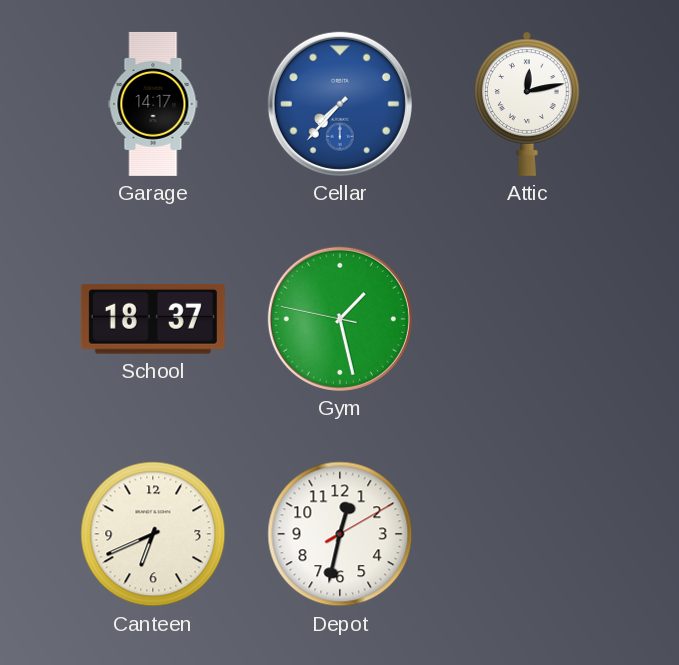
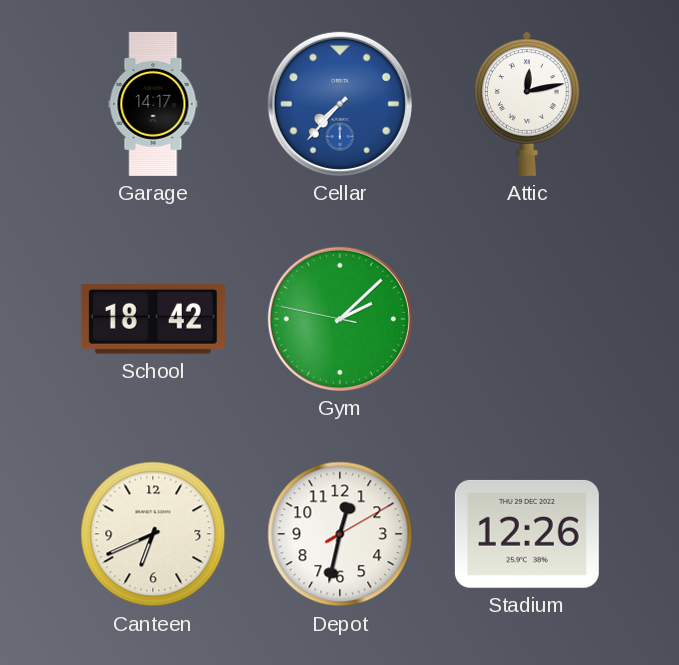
School: 18:37 -> 18:42
Gym: 1:27 -> 2:07
Stadium: none -> 12:26
